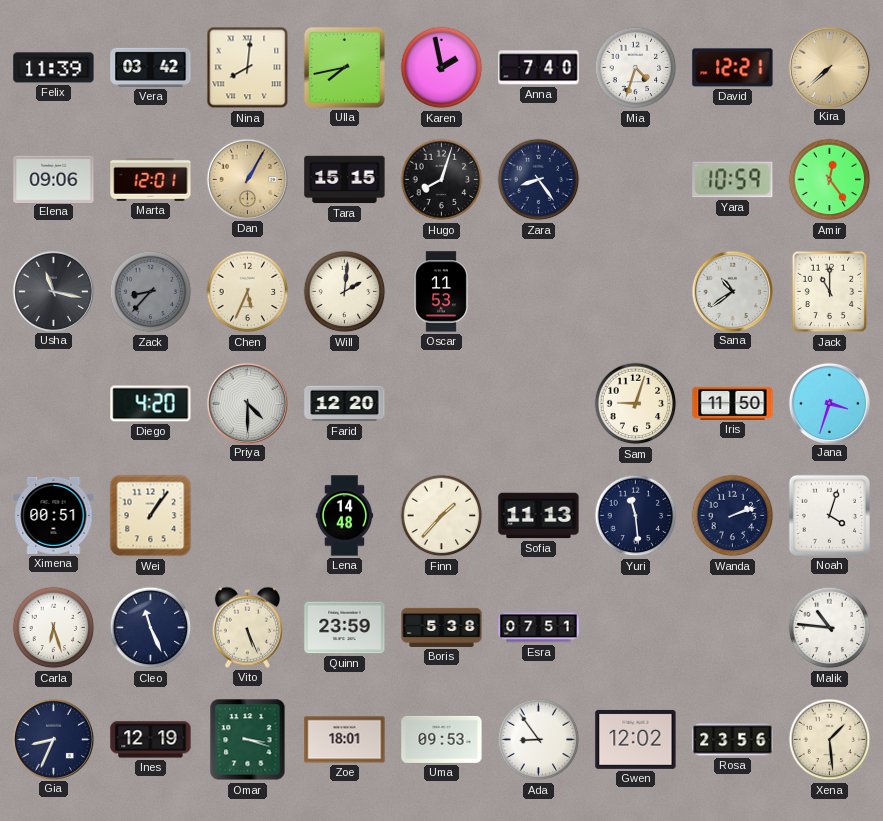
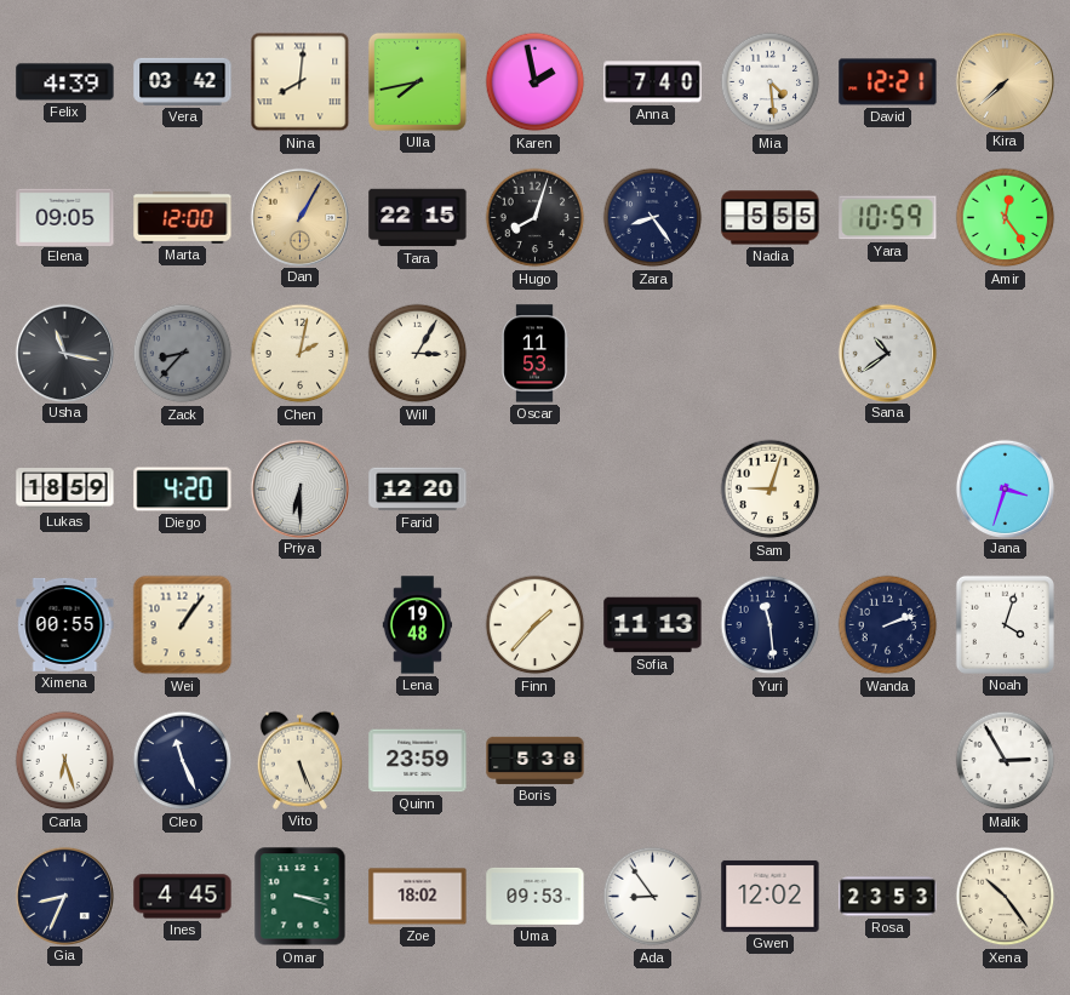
Felix: 11:39 -> 4:39
Mia: 4:33 -> 4:29
Elena: 09:06 -> 09:05
Marta: 12:01 -> 12:00
Tara: 15:15 -> 22:15
Nadia: none -> 5:55
Chen: 5:34 -> 2:02
Will: 2:01 -> 3:05
Jack: 11:00 -> none
Lukas: none -> 18:59
Priya: 4:30 -> 6:30
Iris: 11:50 -> none
Ximena: 00:51 -> 00:55
Lena: 14:48 -> 19:48
Esra: 07:51 -> none
Malik: 10:46 -> 2:55
Ines: 12:19 -> 4:45
Zoe: 18:01 -> 18:02
Rosa: 23:56 -> 23:53
Xena: 1:29 -> 10:24
